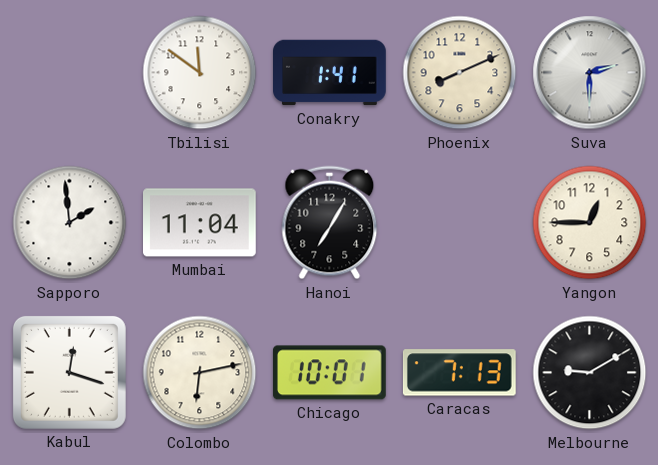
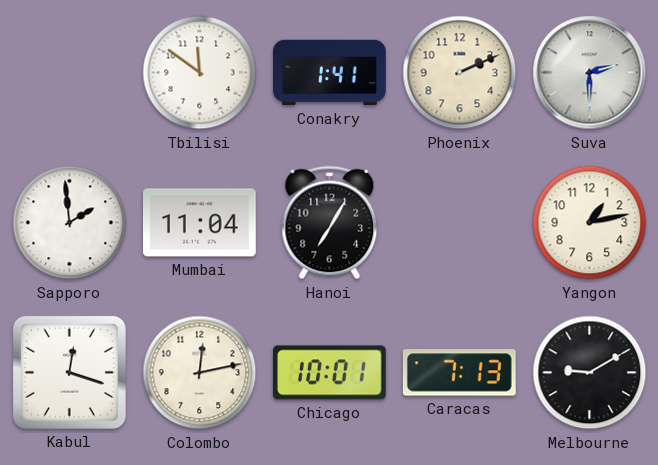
Phoenix: 8:11 -> 2:11
Yangon: 12:45 -> 1:13
Colombo: 6:13 -> 12:13
